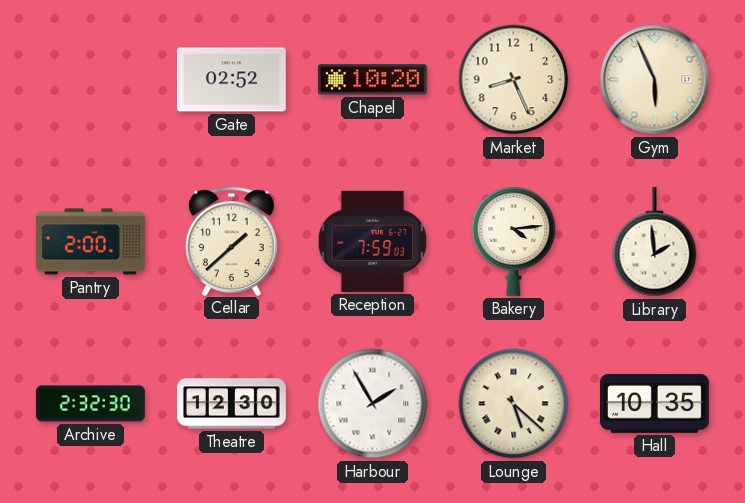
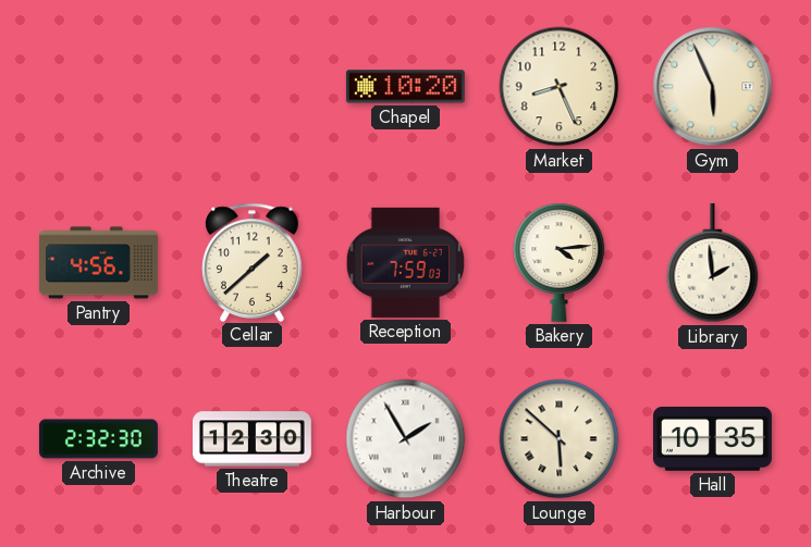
Gate: 02:52 -> none
Pantry: 2:00 -> 4:56
Lounge: 5:22 -> 5:52
